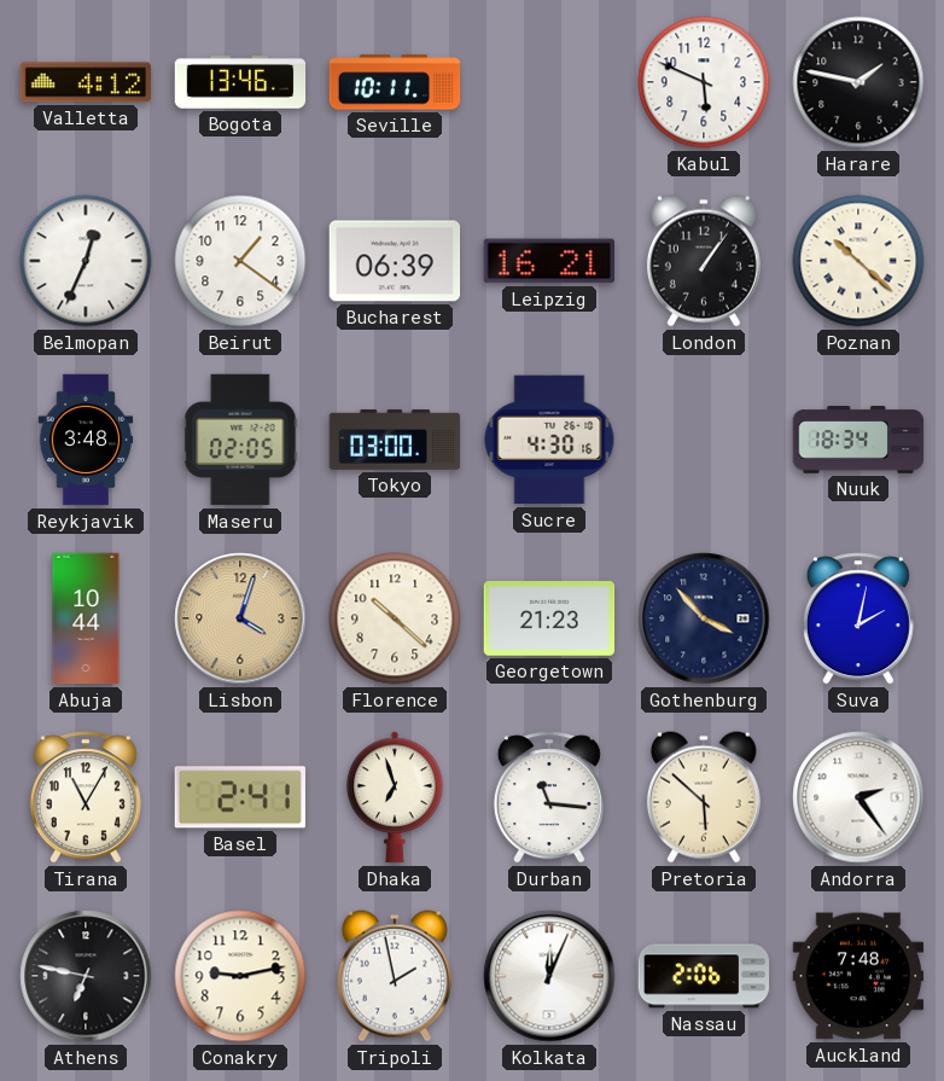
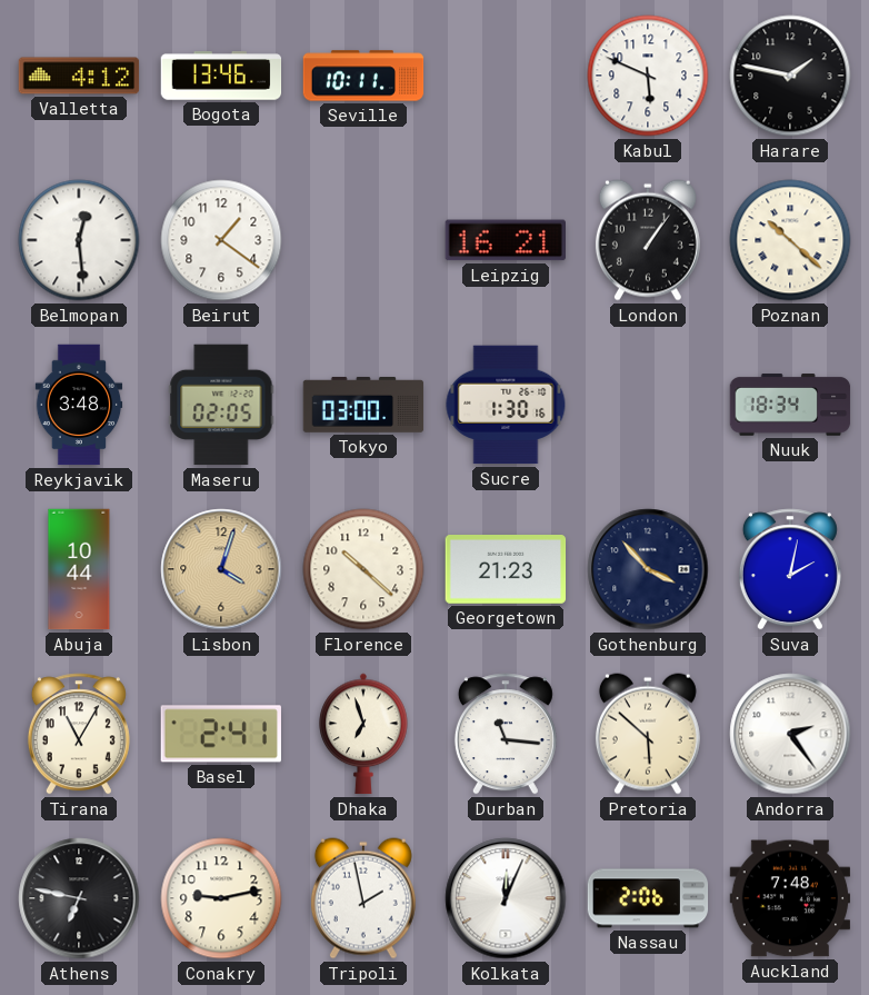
Belmopan: 12:34 -> 12:29
Bucharest: 06:39 -> none
Sucre: 4:30 -> 1:30
